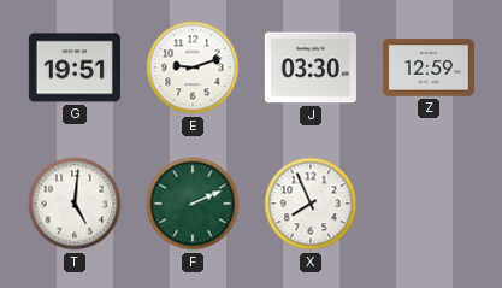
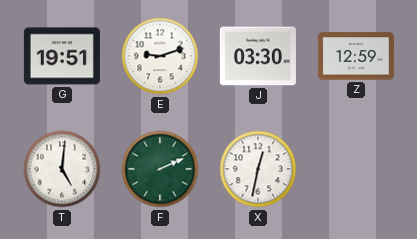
X: 7:56 -> 12:32
